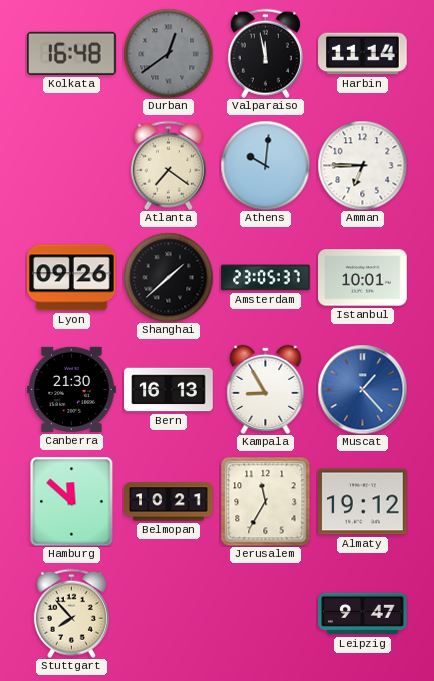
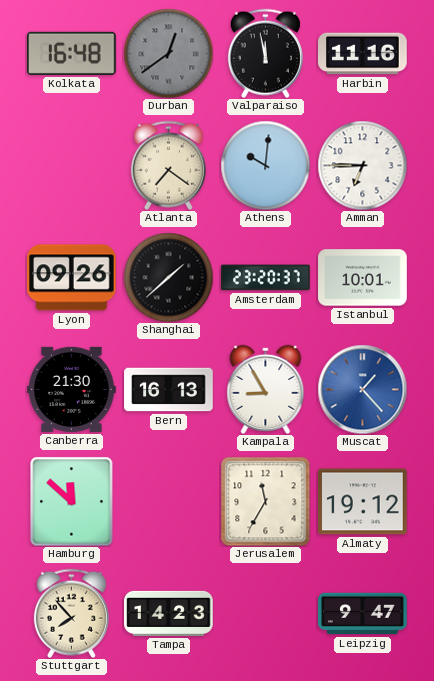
Harbin: 11:14 -> 11:16
Amsterdam: 23:05 -> 23:20
Belmopan: 10:21 -> none
Tampa: none -> 14:23
